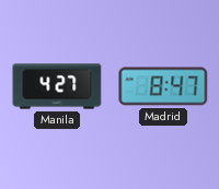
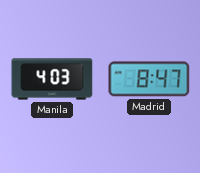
Manila: 4:27 -> 4:03
